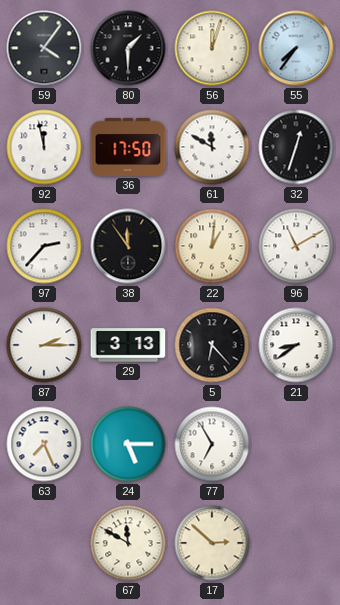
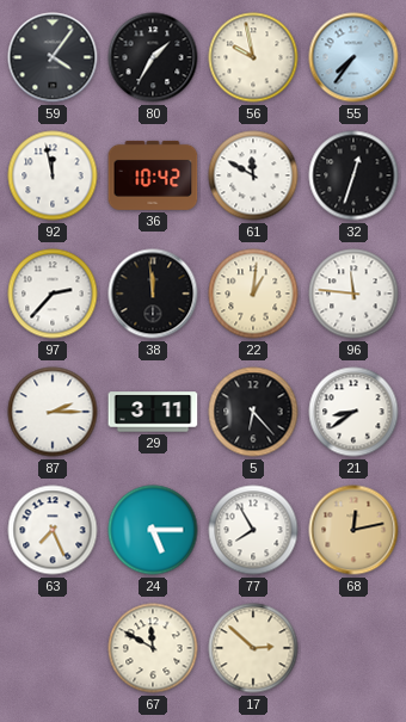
80: 1:30 -> 1:35
56: 12:03 -> 9:58
36: 17:50 -> 10:42
38: 11:54 -> 11:59
96: 11:10 -> 11:46
29: 3:13 -> 3:11
77: 6:55 -> 7:55
68: none -> 12:13
